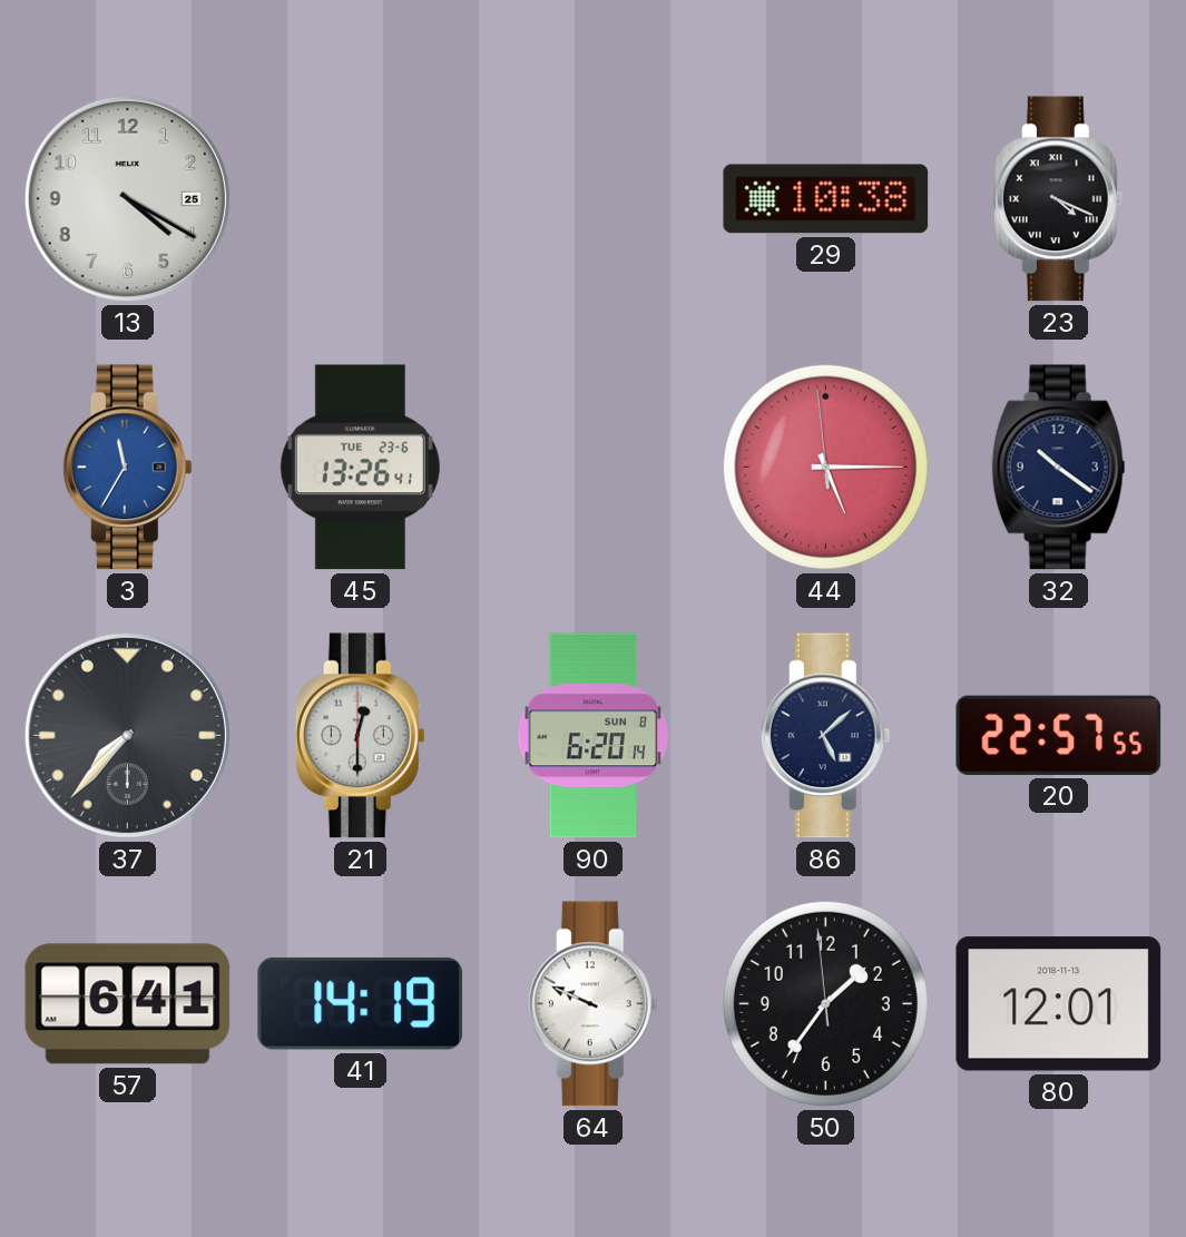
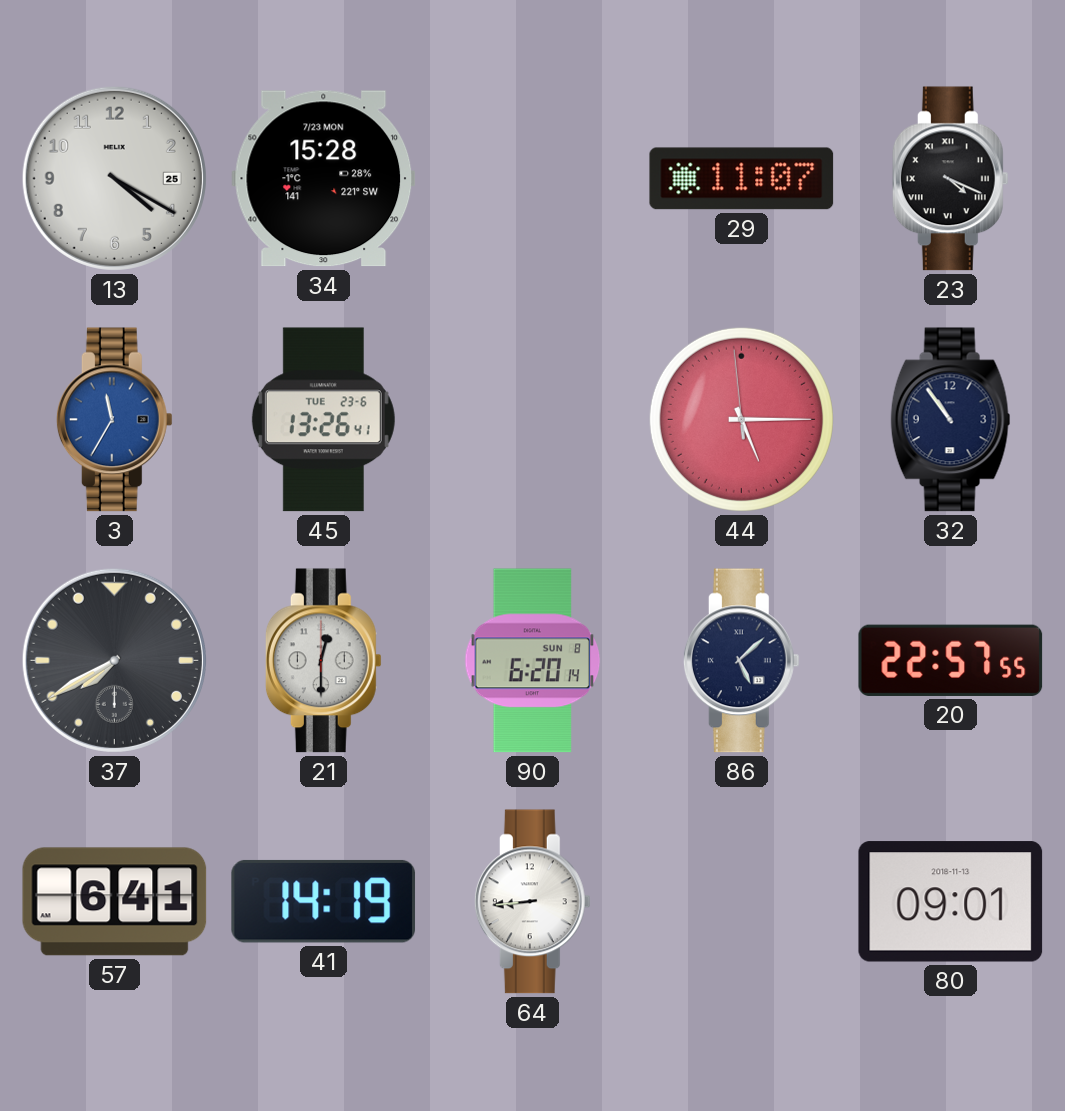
34: none -> 15:28
29: 10:38 -> 11:07
32: 10:21 -> 10:54
37: 7:37 -> 7:40
64: 9:49 -> 8:44
50: 1:35 -> none
80: 12:01 -> 09:01
